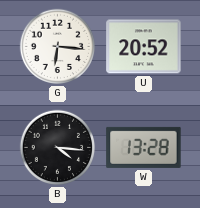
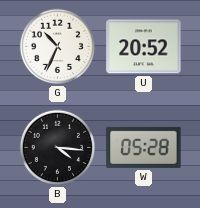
G: 6:16 -> 10:34
W: 13:28 -> 05:28
